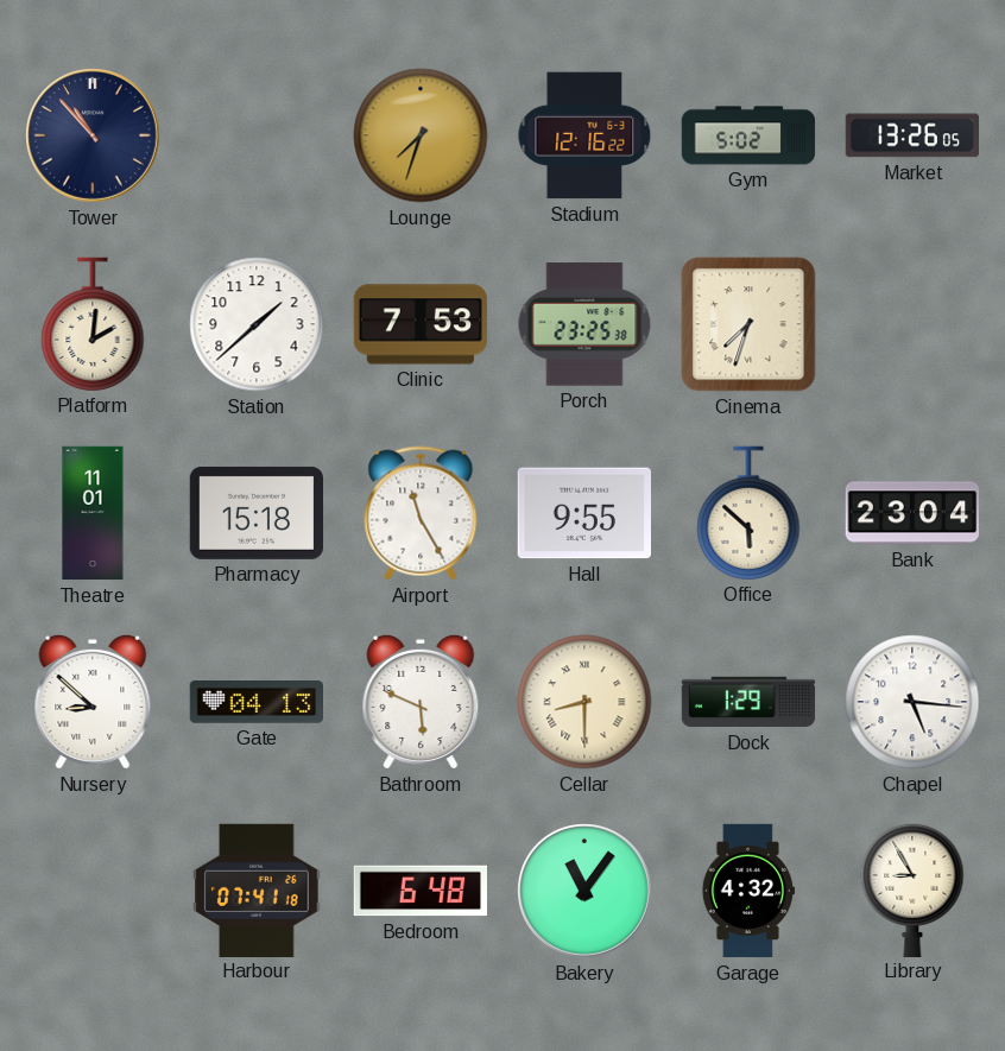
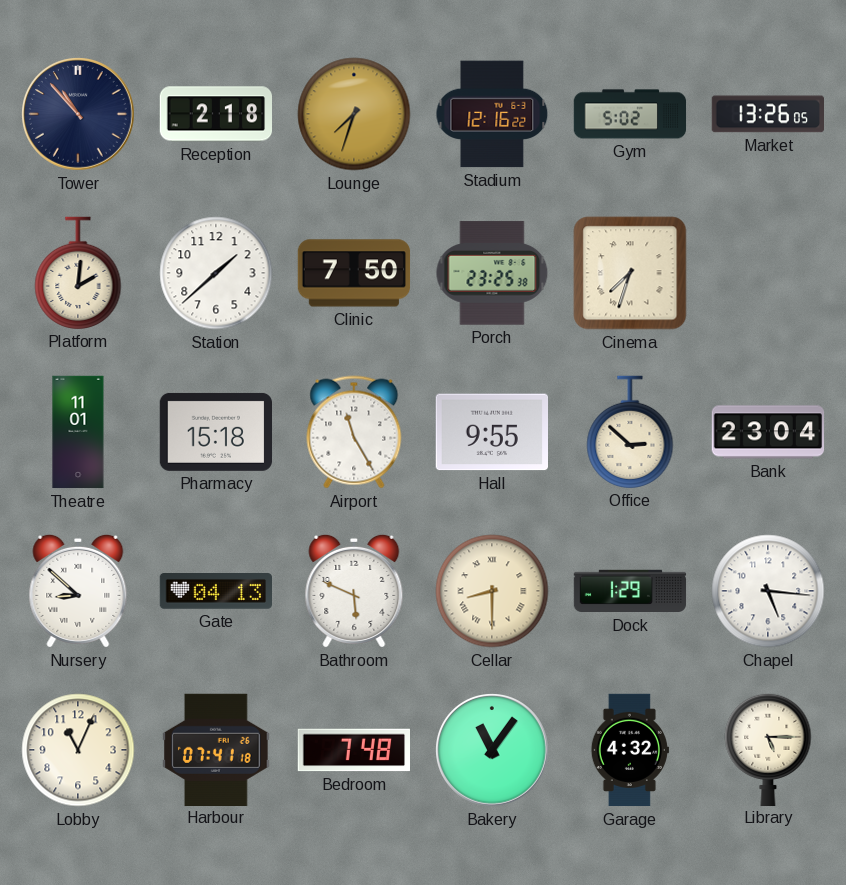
Reception: none -> 2:18
Clinic: 7:53 -> 7:50
Office: 5:52 -> 2:52
Lobby: none -> 11:04
Bedroom: 6:48 -> 7:48
Library: 8:55 -> 5:15
